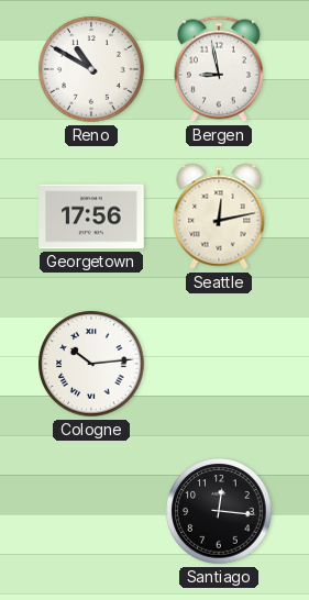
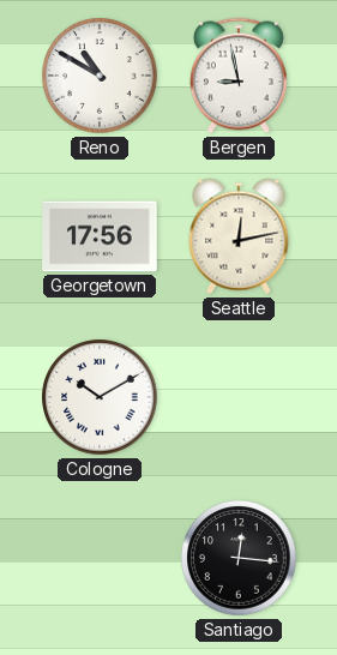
Cologne: 10:14 -> 10:10
